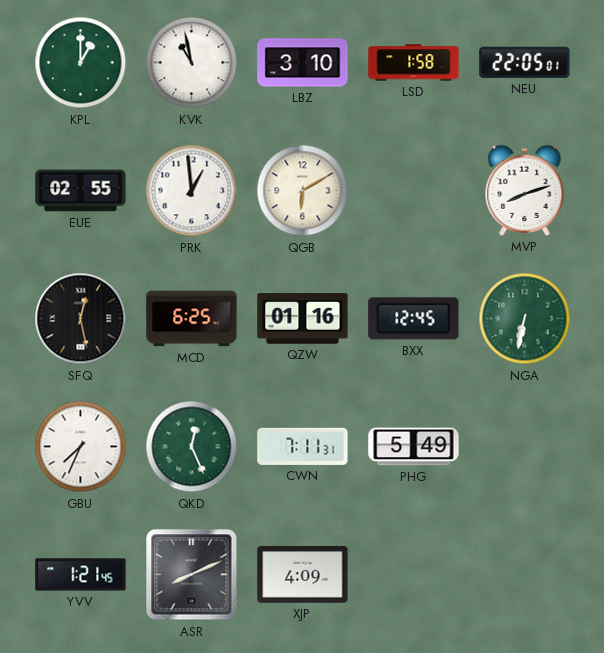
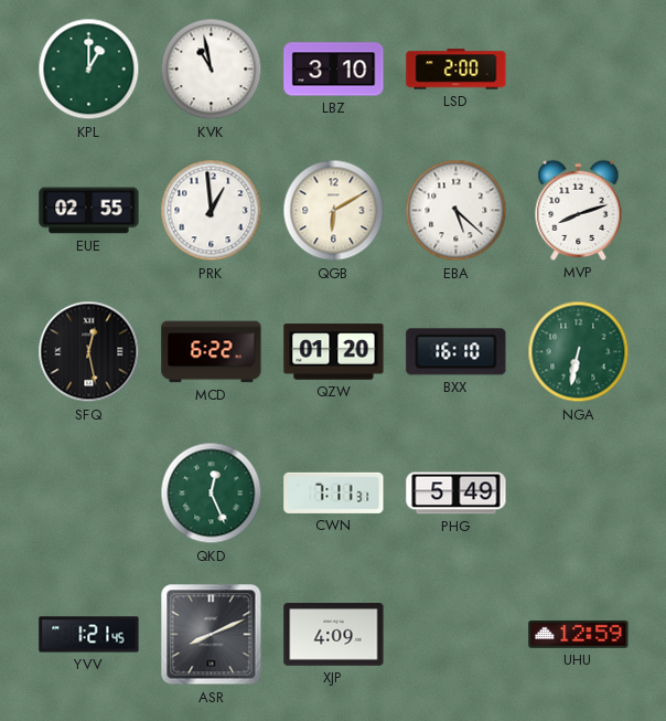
LSD: 1:58 -> 2:00
NEU: 22:05 -> none
EBA: none -> 5:22
MCD: 6:25 -> 6:22
QZW: 01:16 -> 01:20
BXX: 12:45 -> 16:10
GBU: 7:34 -> none
UHU: none -> 12:59
